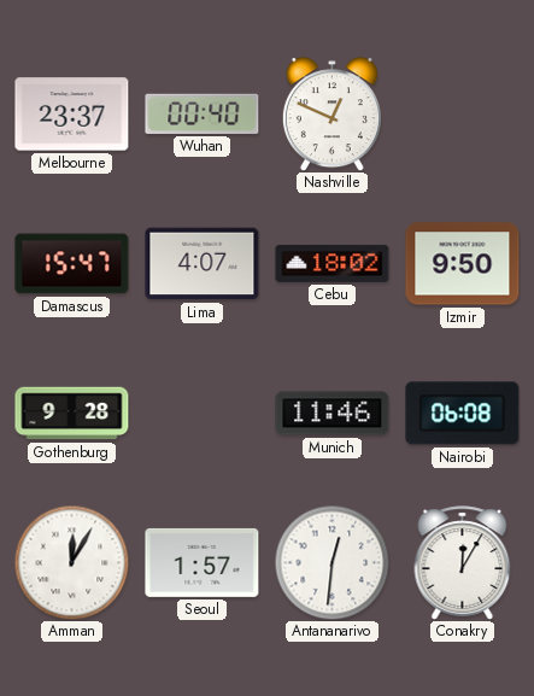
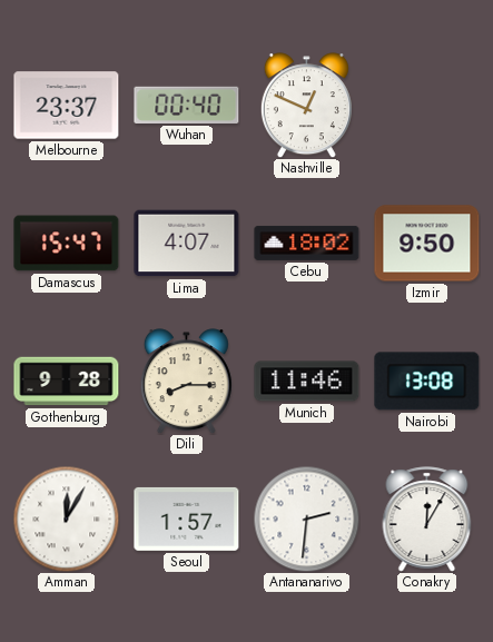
Dili: none -> 8:15
Nairobi: 06:08 -> 13:08
Antananarivo: 12:31 -> 2:31
